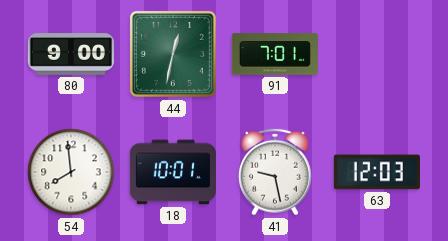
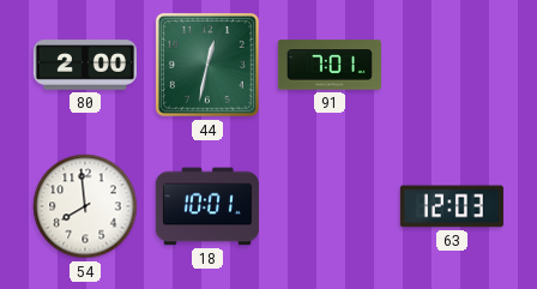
80: 9:00 -> 2:00
41: 9:28 -> none
